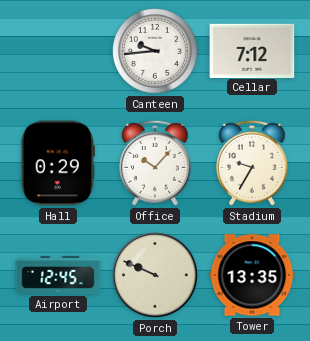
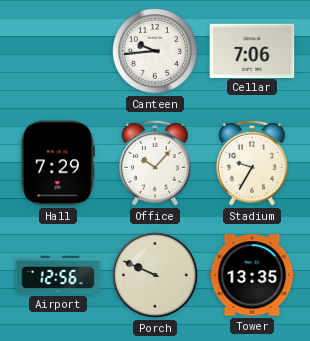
Cellar: 7:12 -> 7:06
Hall: 0:29 -> 7:29
Airport: 12:45 -> 12:56
